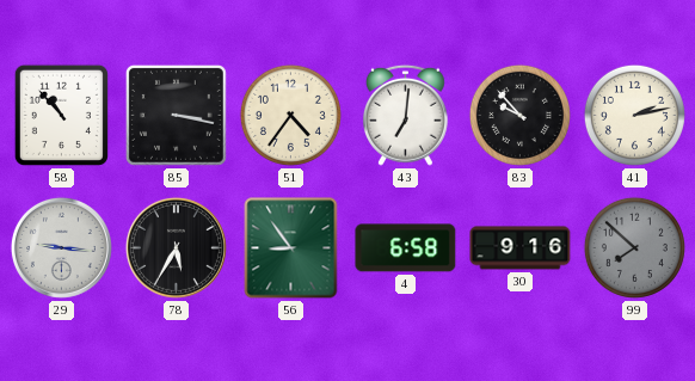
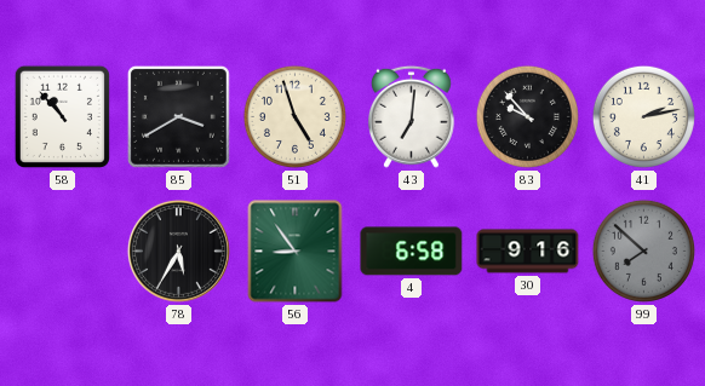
85: 3:17 -> 3:40
51: 4:36 -> 4:57
29: 9:16 -> none
